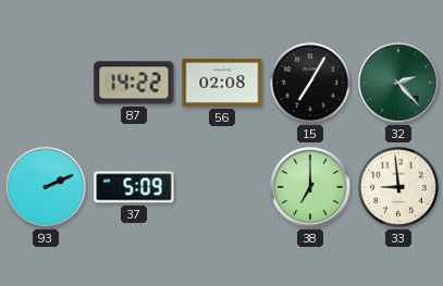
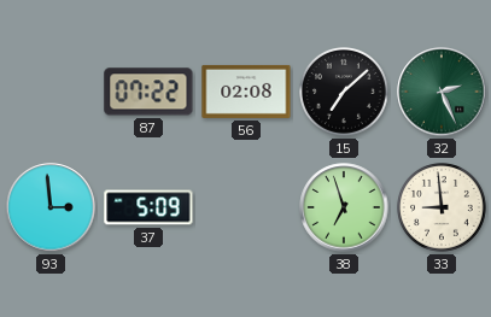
87: 14:22 -> 07:22
15: 7:05 -> 7:08
32: 2:23 -> 2:26
93: 2:11 -> 2:59
38: 7:00 -> 6:57
